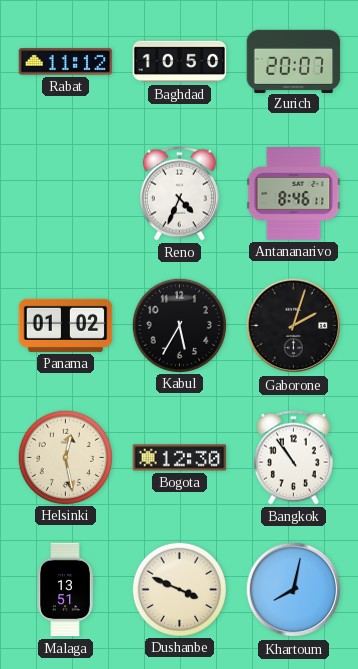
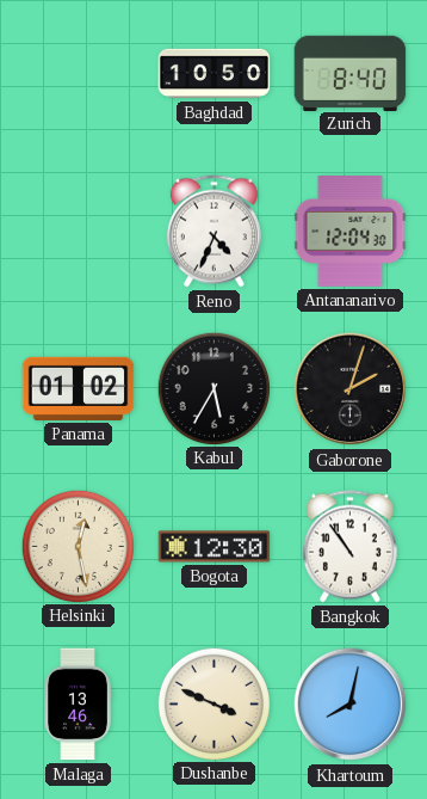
Rabat: 11:12 -> none
Zurich: 20:07 -> 8:40
Antananarivo: 8:46 -> 12:04
Malaga: 13:51 -> 13:46
